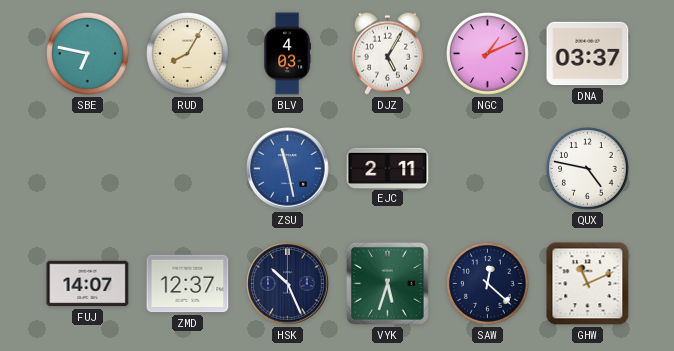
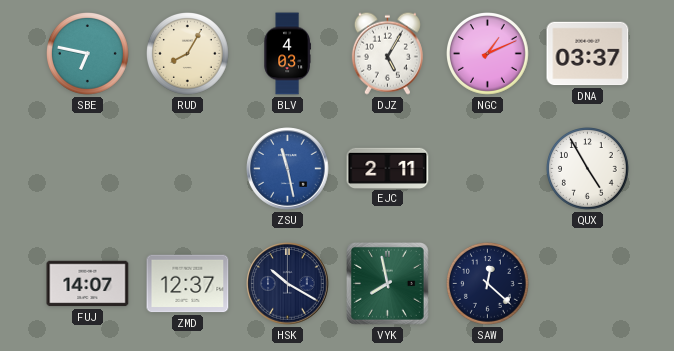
QUX: 4:47 -> 4:55
HSK: 10:26 -> 10:20
VYK: 5:33 -> 7:58
GHW: 11:11 -> none
